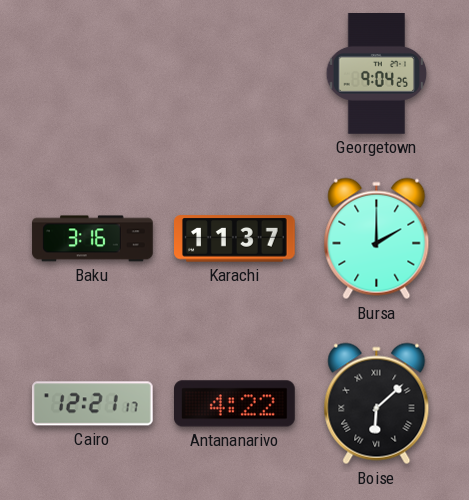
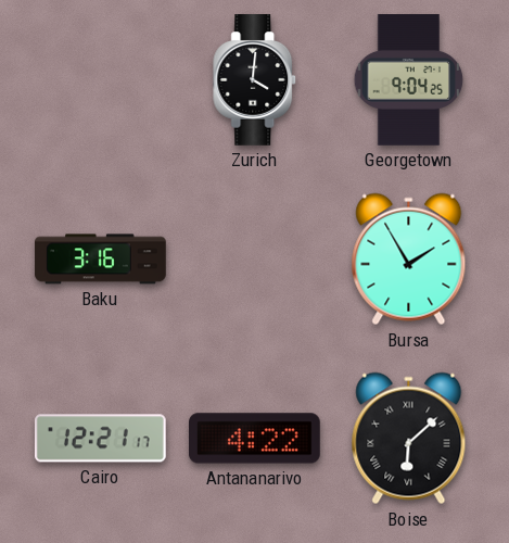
Zurich: none -> 4:01
Karachi: 11:37 -> none
Bursa: 2:00 -> 1:55
